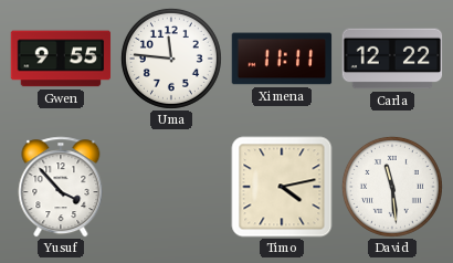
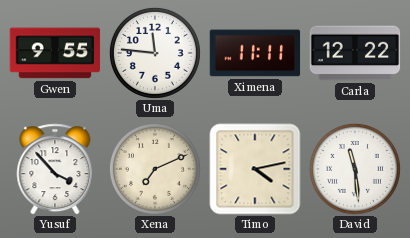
Xena: none -> 7:11
